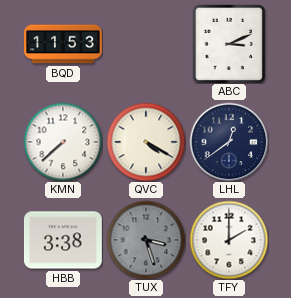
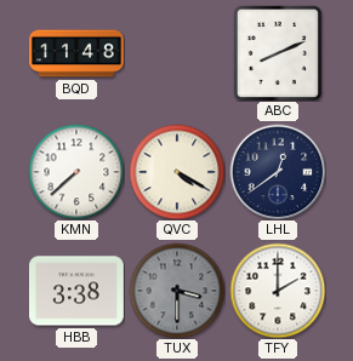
BQD: 11:53 -> 11:48
ABC: 3:11 -> 8:11
TUX: 3:27 -> 3:30
